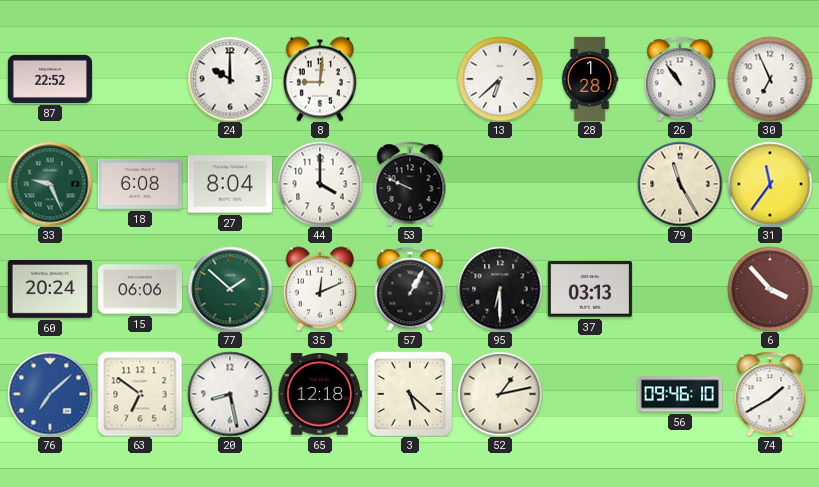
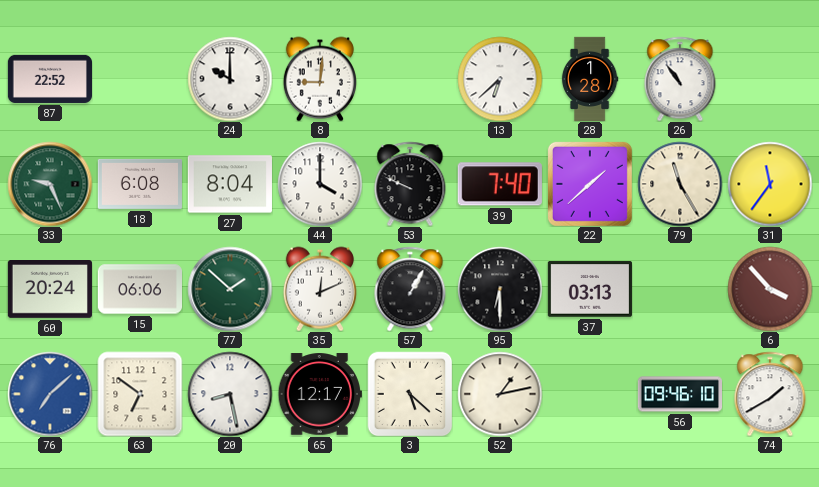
30: 6:56 -> none
39: none -> 7:40
22: none -> 1:38
65: 12:18 -> 12:17
